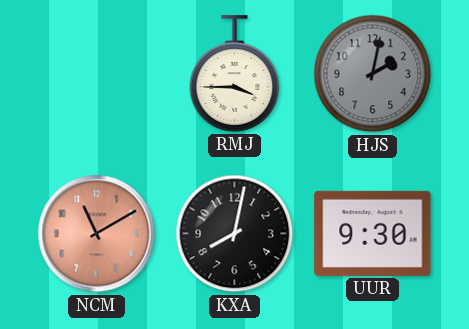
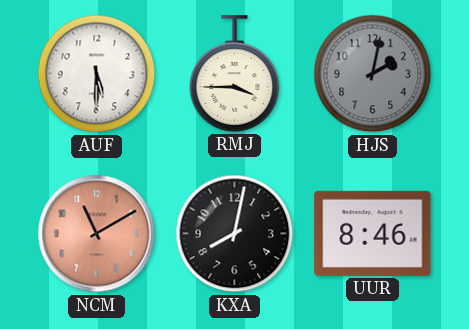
AUF: none -> 5:30
UUR: 9:30 -> 8:46
